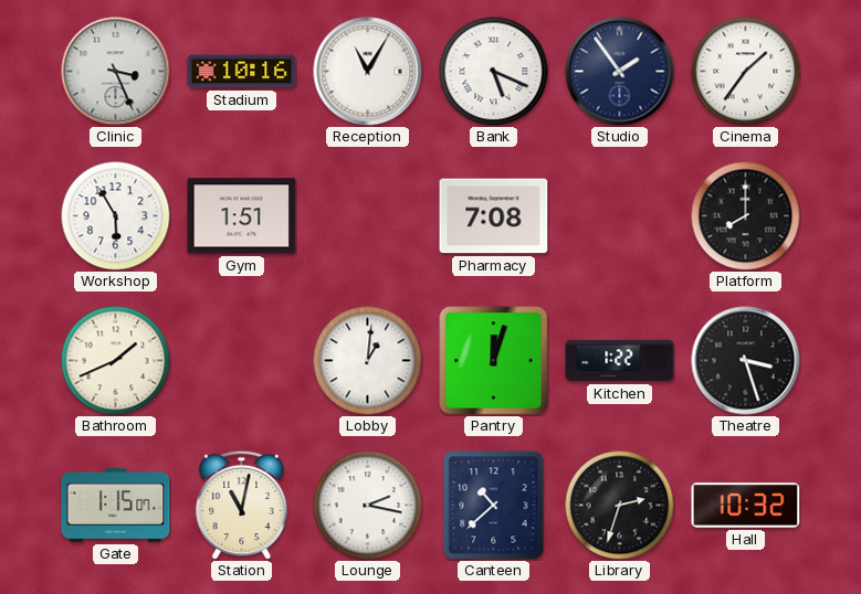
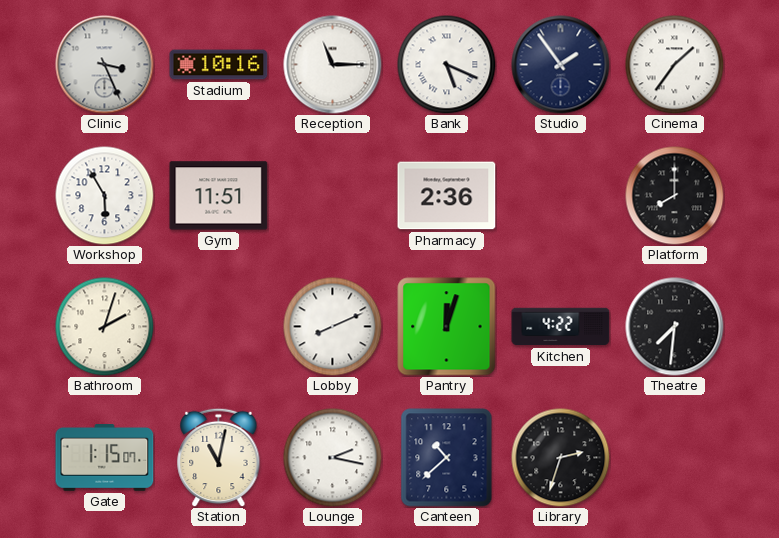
Reception: 11:05 -> 11:15
Gym: 1:51 -> 11:51
Pharmacy: 7:08 -> 2:36
Bathroom: 1:41 -> 2:03
Lobby: 1:01 -> 8:11
Kitchen: 1:22 -> 4:22
Theatre: 3:27 -> 7:31
Hall: 10:32 -> none
